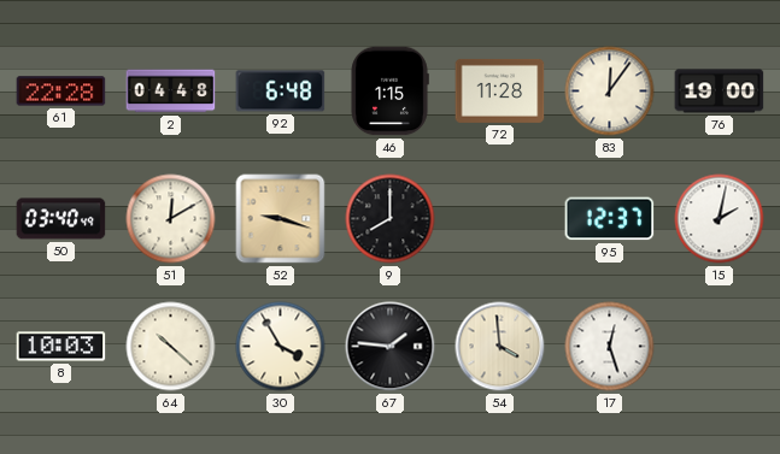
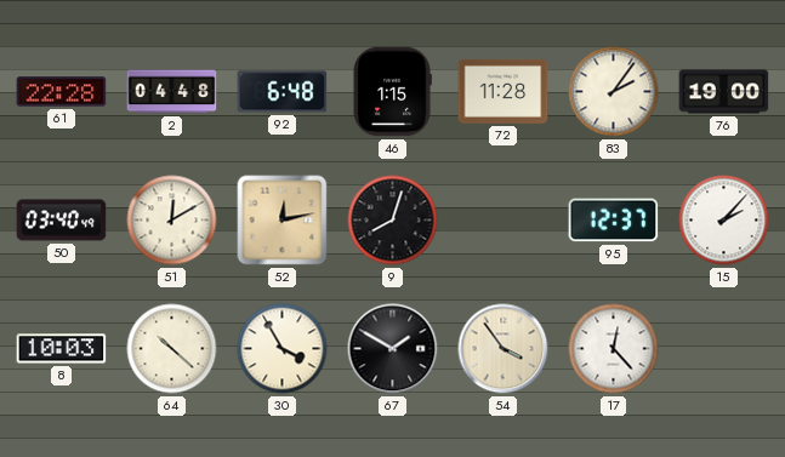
83: 12:06 -> 2:06
52: 9:18 -> 12:13
9: 8:00 -> 8:03
15: 2:02 -> 2:07
67: 1:46 -> 1:50
54: 3:59 -> 3:54
17: 12:27 -> 12:23
